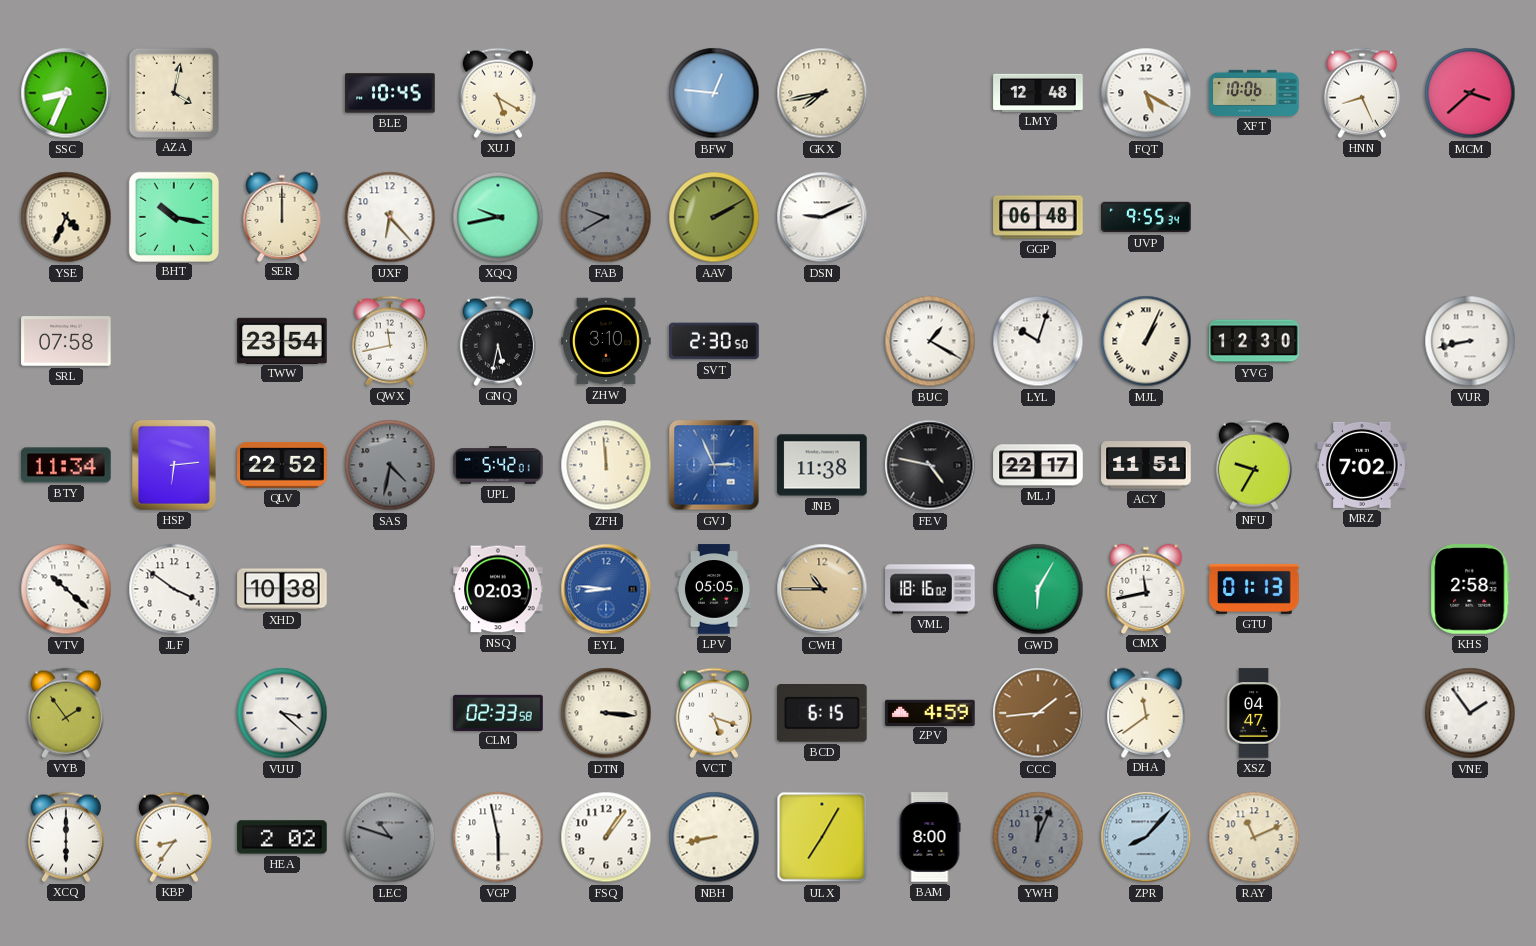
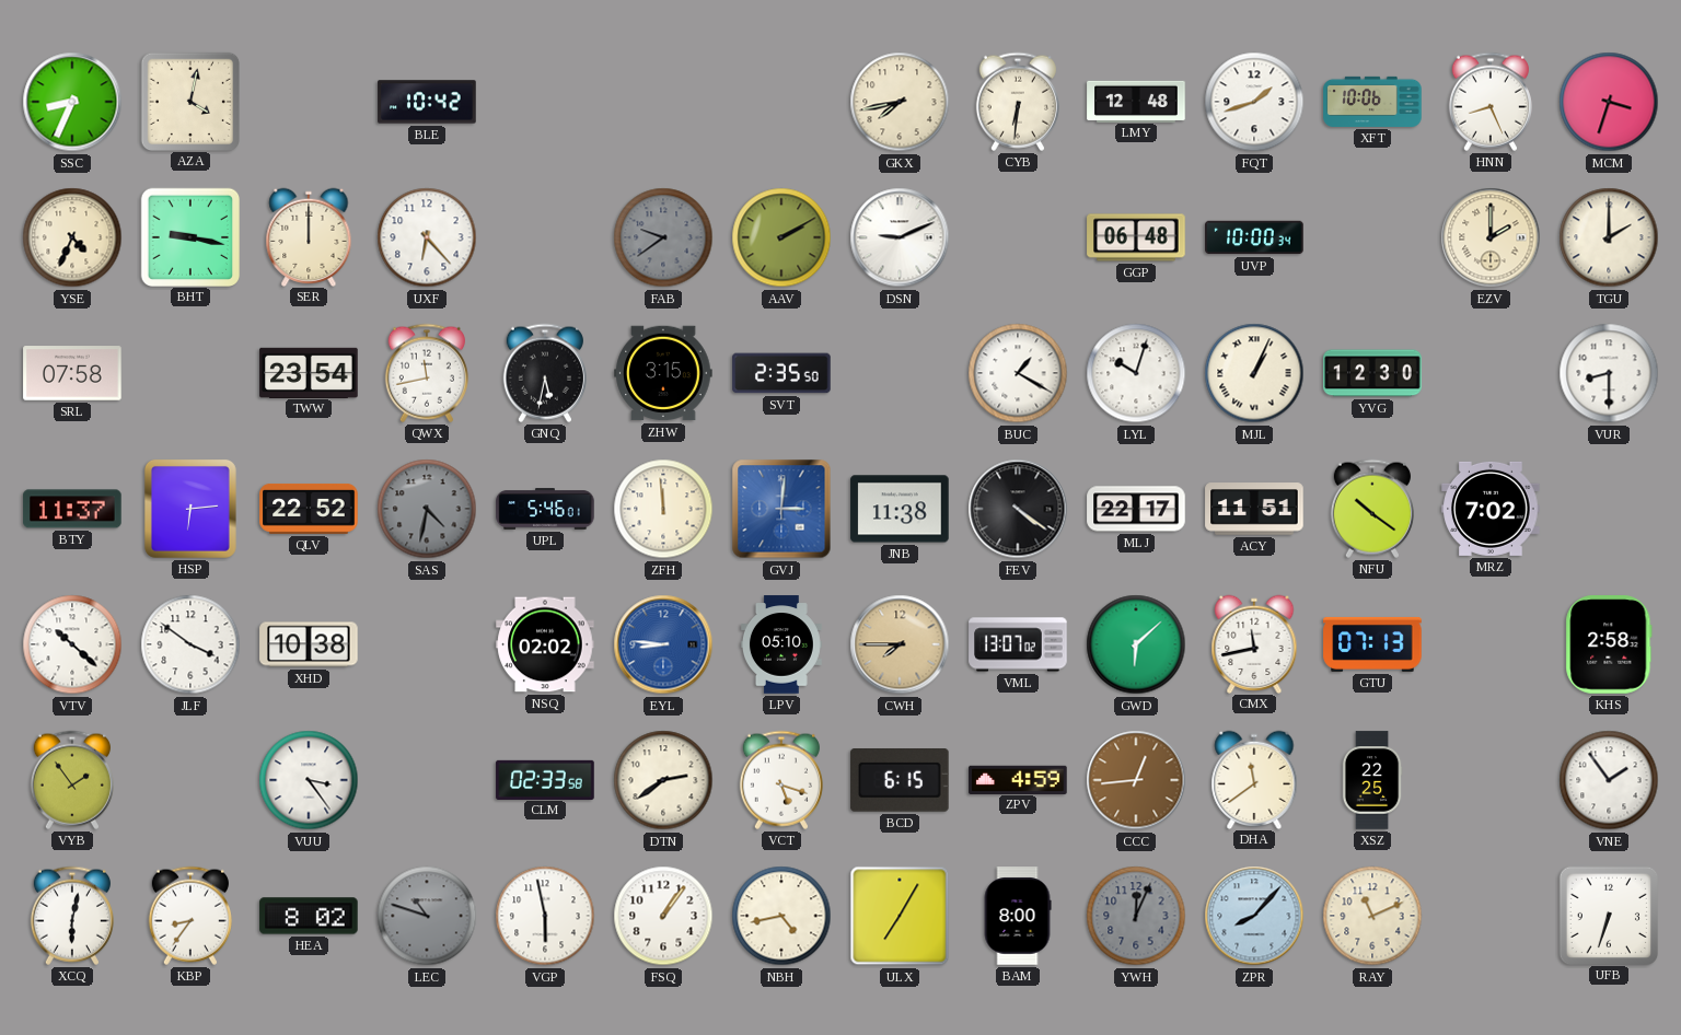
BLE: 10:45 -> 10:42
XUJ: 5:20 -> none
BFW: 12:46 -> none
CYB: none -> 6:31
FQT: 5:20 -> 1:42
MCM: 3:38 -> 3:33
BHT: 10:17 -> 9:17
XQQ: 9:43 -> none
FAB: 9:40 -> 9:39
UVP: 9:55 -> 10:00
EZV: none -> 2:00
TGU: none -> 2:00
ZHW: 3:10 -> 3:15
SVT: 2:30 -> 2:35
VUR: 8:43 -> 8:30
BTY: 11:34 -> 11:37
UPL: 5:42 -> 5:46
GVJ: 2:56 -> 3:01
FEV: 4:47 -> 4:21
NFU: 9:35 -> 10:21
NSQ: 02:03 -> 02:02
LPV: 05:05 -> 05:10
CWH: 10:45 -> 7:45
VML: 18:16 -> 13:07
GWD: 6:05 -> 6:08
GTU: 01:13 -> 07:13
VUU: 3:22 -> 3:24
DTN: 3:16 -> 2:39
CCC: 1:44 -> 12:44
XSZ: 04:47 -> 22:25
XCQ: 6:00 -> 6:02
HEA: 2:02 -> 8:02
NBH: 8:43 -> 4:43
UFB: none -> 6:33
